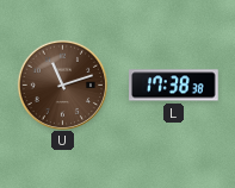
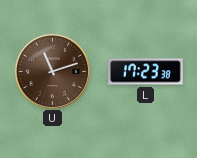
L: 17:38 -> 17:23
